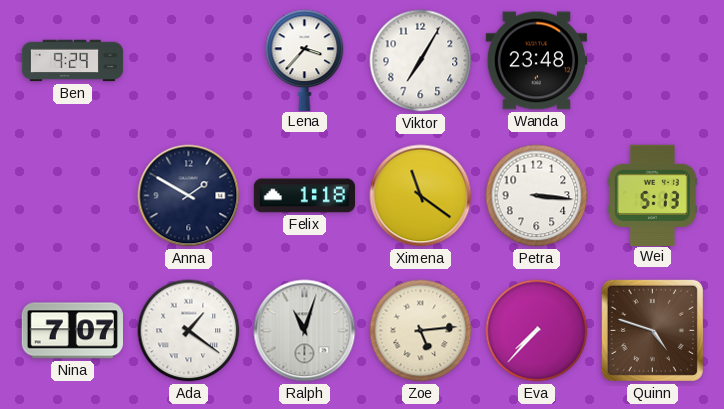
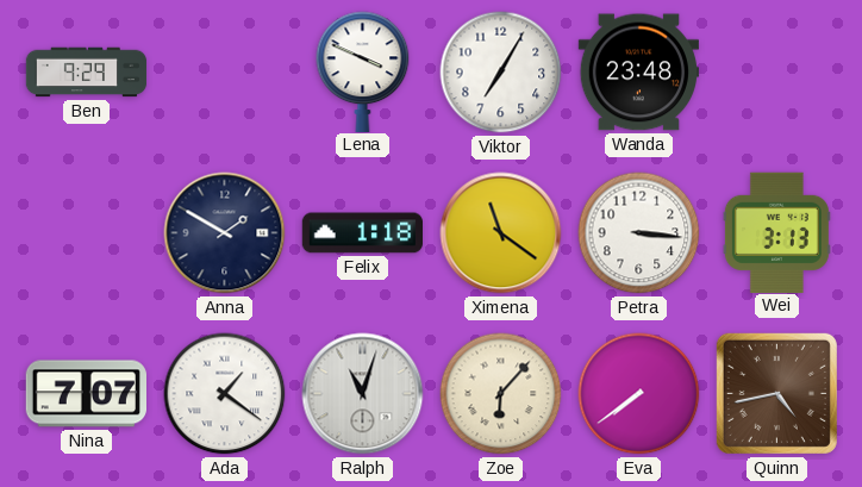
Lena: 3:37 -> 3:49
Wei: 5:13 -> 3:13
Zoe: 5:14 -> 6:07
Eva: 7:37 -> 7:39
Quinn: 4:48 -> 4:43
